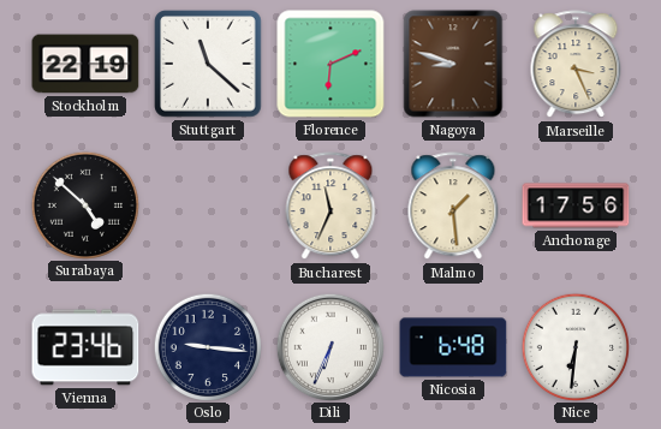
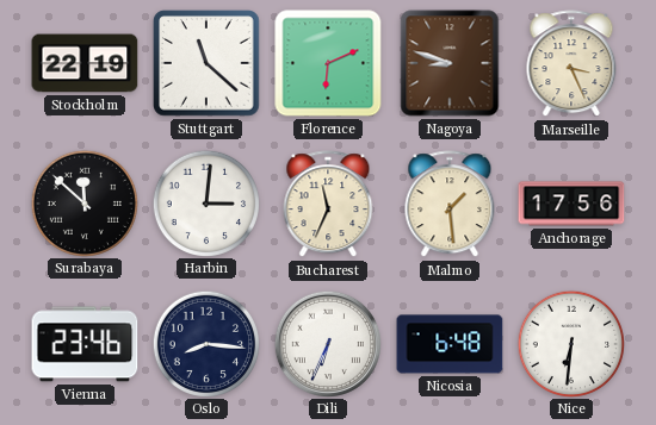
Surabaya: 4:52 -> 11:52
Harbin: none -> 3:01
Oslo: 9:16 -> 8:16
